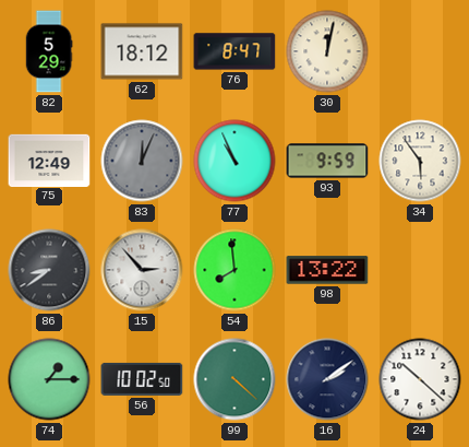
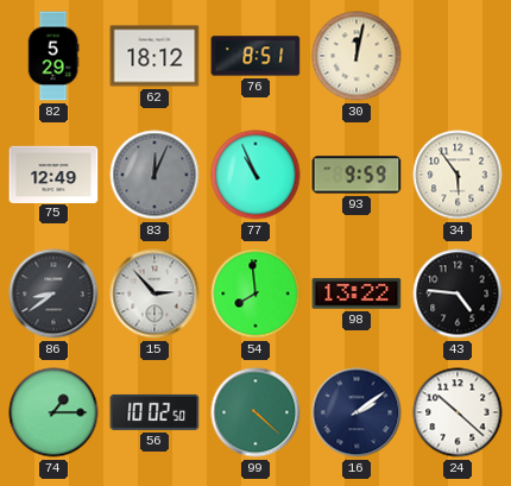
76: 8:47 -> 8:51
43: none -> 4:46
